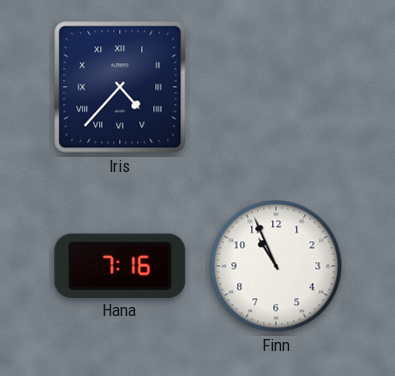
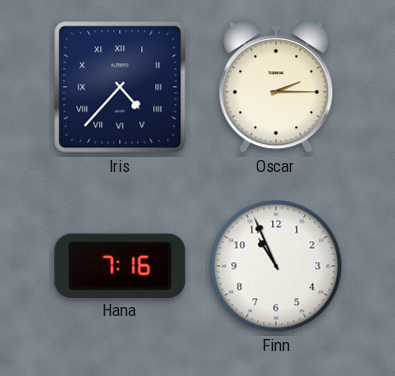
Oscar: none -> 2:15
